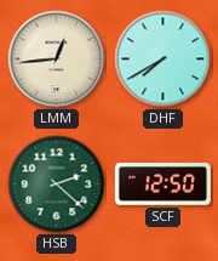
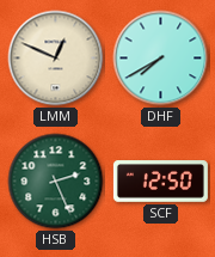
LMM: 12:44 -> 12:49
HSB: 2:22 -> 2:26
